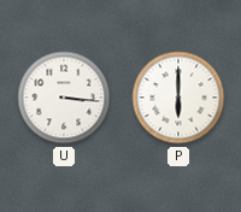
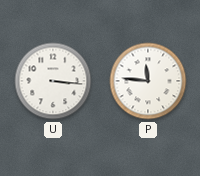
P: 6:00 -> 11:46
